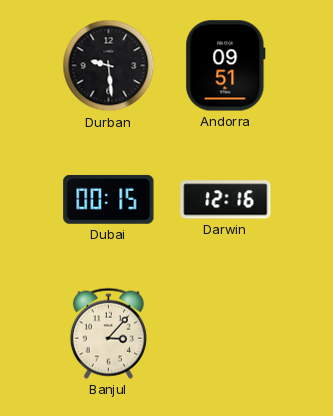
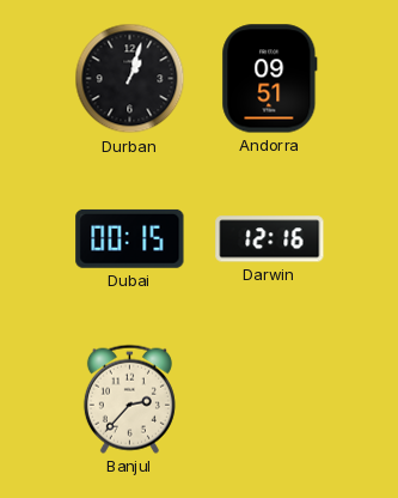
Durban: 9:29 -> 1:03
Banjul: 3:07 -> 2:37
